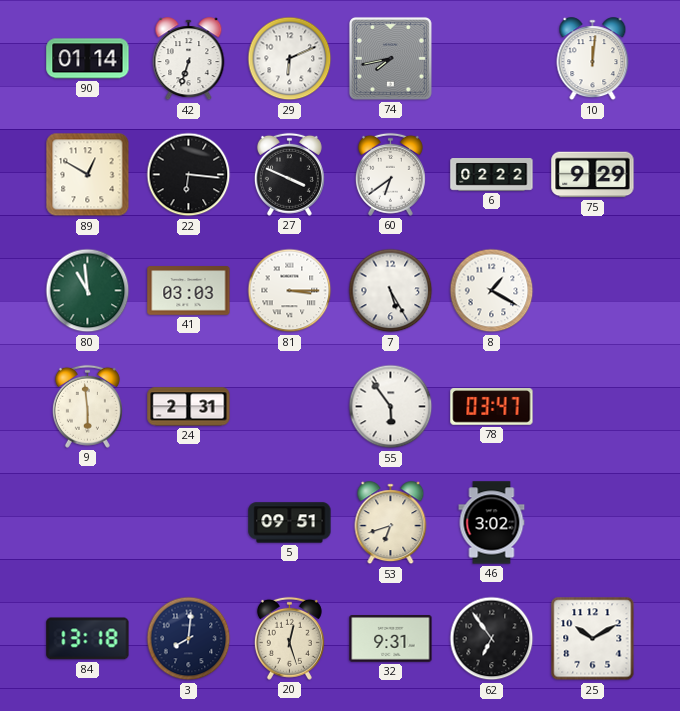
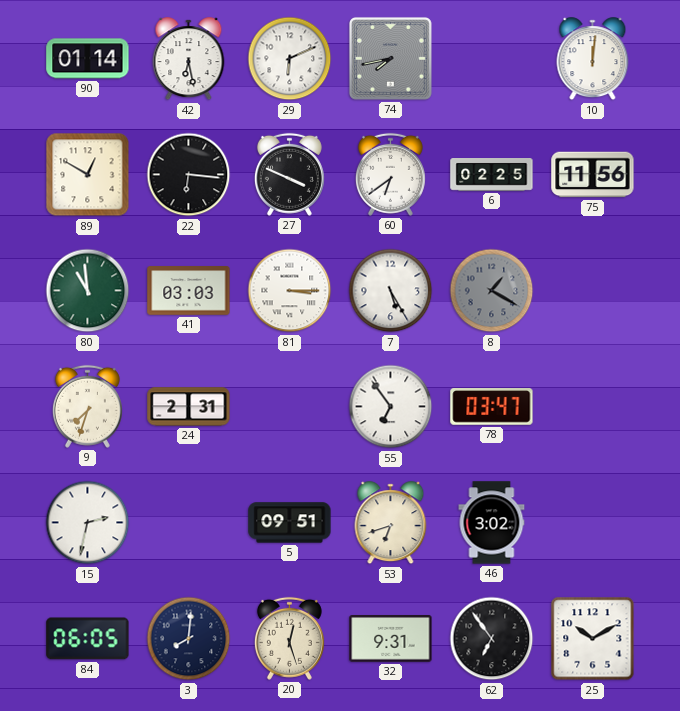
42: 6:33 -> 6:28
6: 02:22 -> 02:25
75: 9:29 -> 11:56
8 dial: white -> grey
9: 5:59 -> 7:33
55: 5:54 -> 6:54
15: none -> 2:32
84: 13:18 -> 06:05
